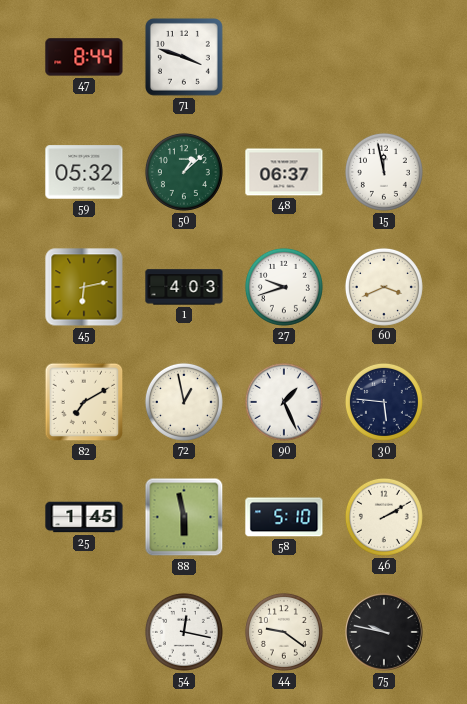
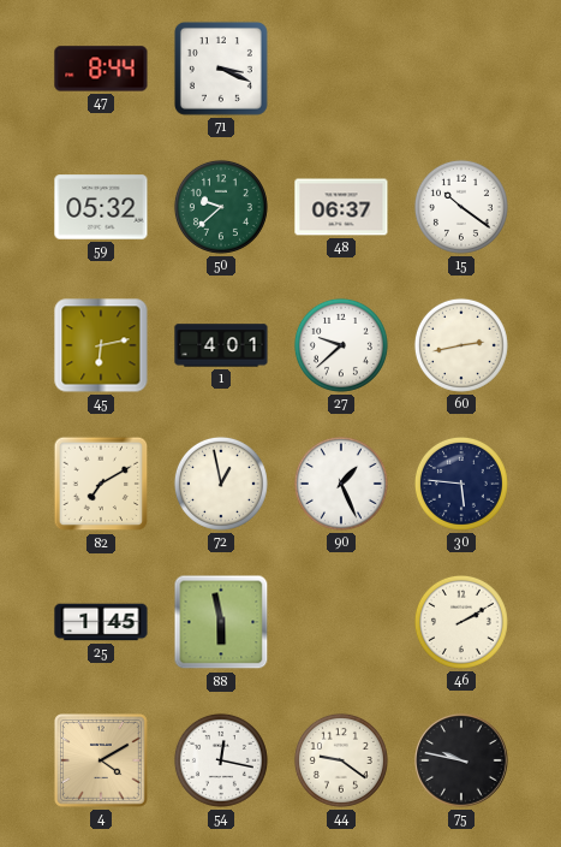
71: 3:48 -> 3:19
50: 1:08 -> 9:38
15: 11:58 -> 10:21
1: 4:03 -> 4:01
27: 9:42 -> 9:38
60: 3:41 -> 2:43
58: 5:10 -> none
4: none -> 4:10
